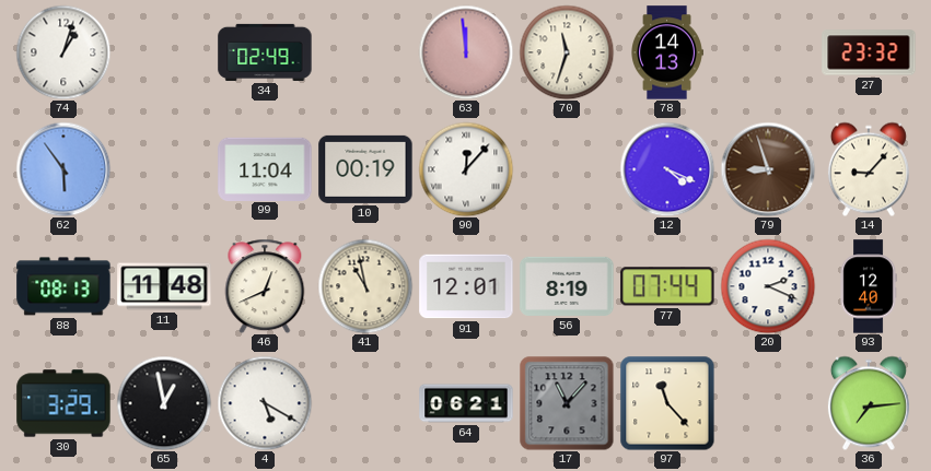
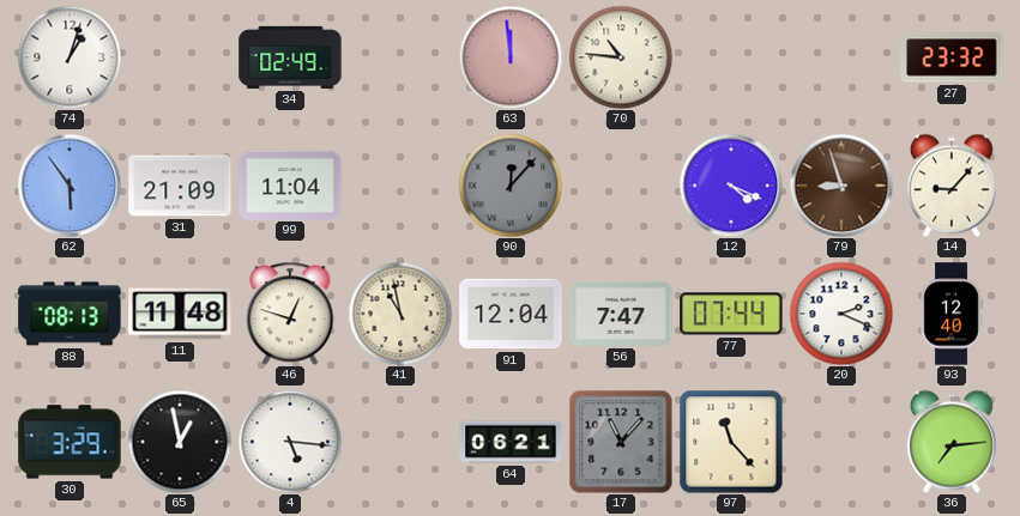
70: 11:33 -> 10:46
78: 14:13 -> none
31: none -> 21:09
10: 00:19 -> none
90 dial: white -> grey
46: 12:41 -> 12:48
91: 12:01 -> 12:04
56: 8:19 -> 7:47
4: 5:20 -> 5:16
